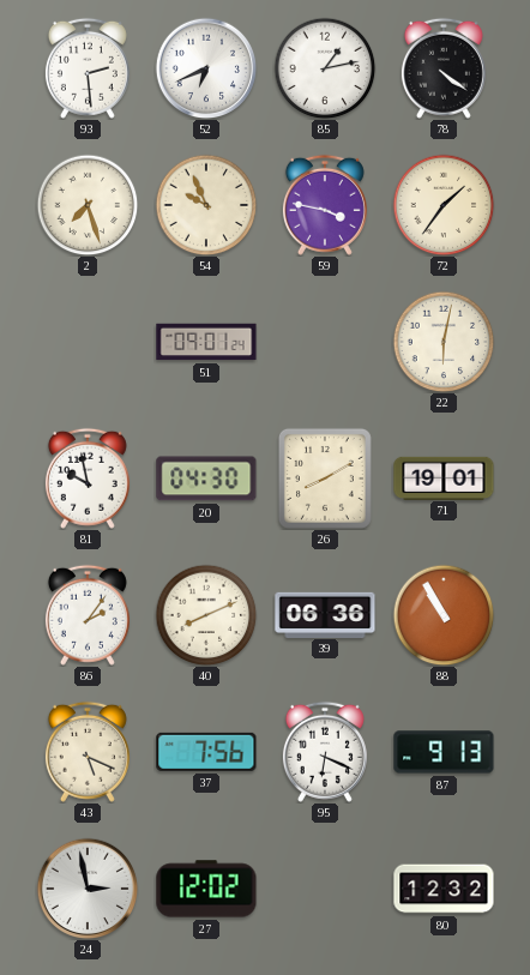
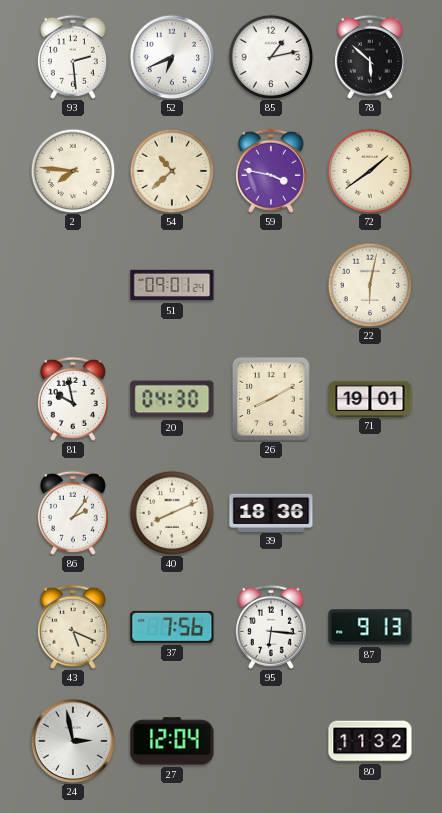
78: 4:21 -> 5:52
2: 7:27 -> 7:46
54: 9:56 -> 10:38
72: 1:36 -> 1:39
39: 06:36 -> 18:36
88: 10:55 -> none
95: 6:19 -> 6:16
27: 12:02 -> 12:04
80: 12:32 -> 11:32
